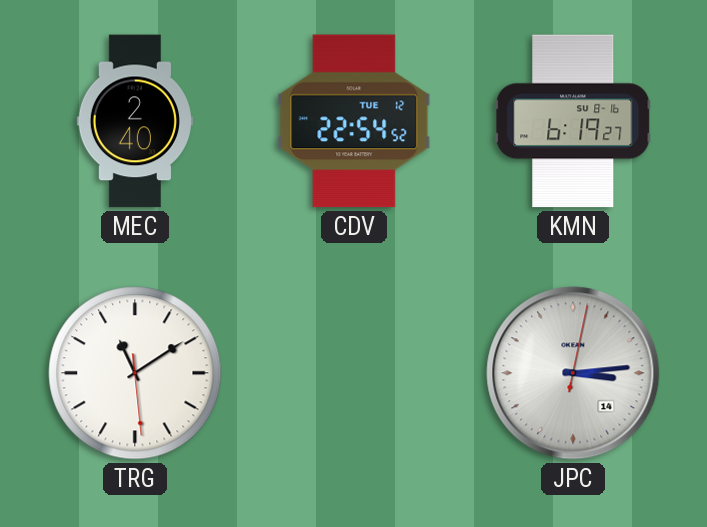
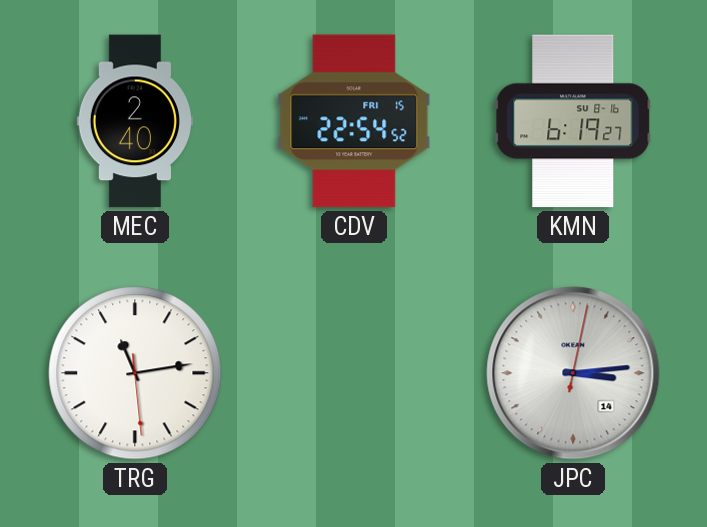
CDV date: TUE 12 -> FRI 15
TRG: 11:09 -> 11:13
